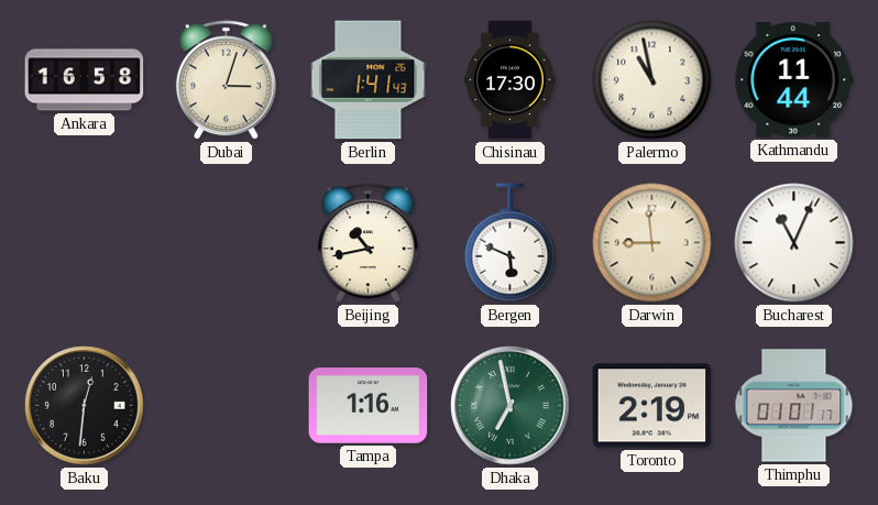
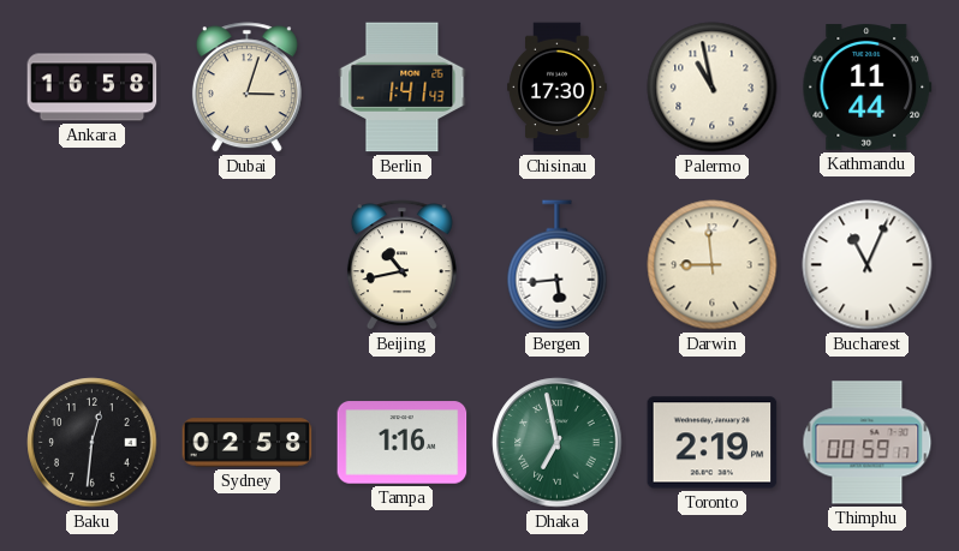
Bergen: 5:49 -> 5:44
Sydney: none -> 02:58
Thimphu: 01:01 -> 00:59
